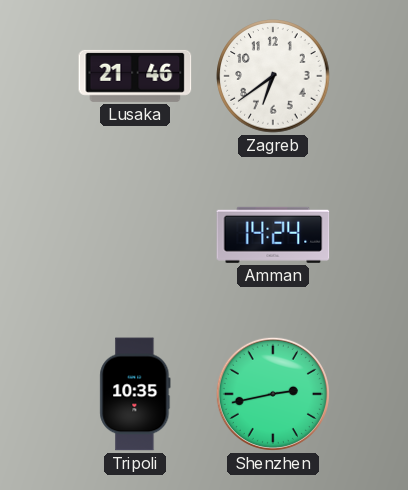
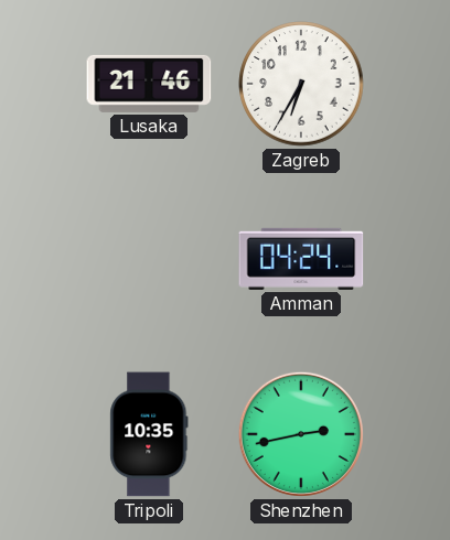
Zagreb: 6:39 -> 6:35
Amman: 14:24 -> 04:24
